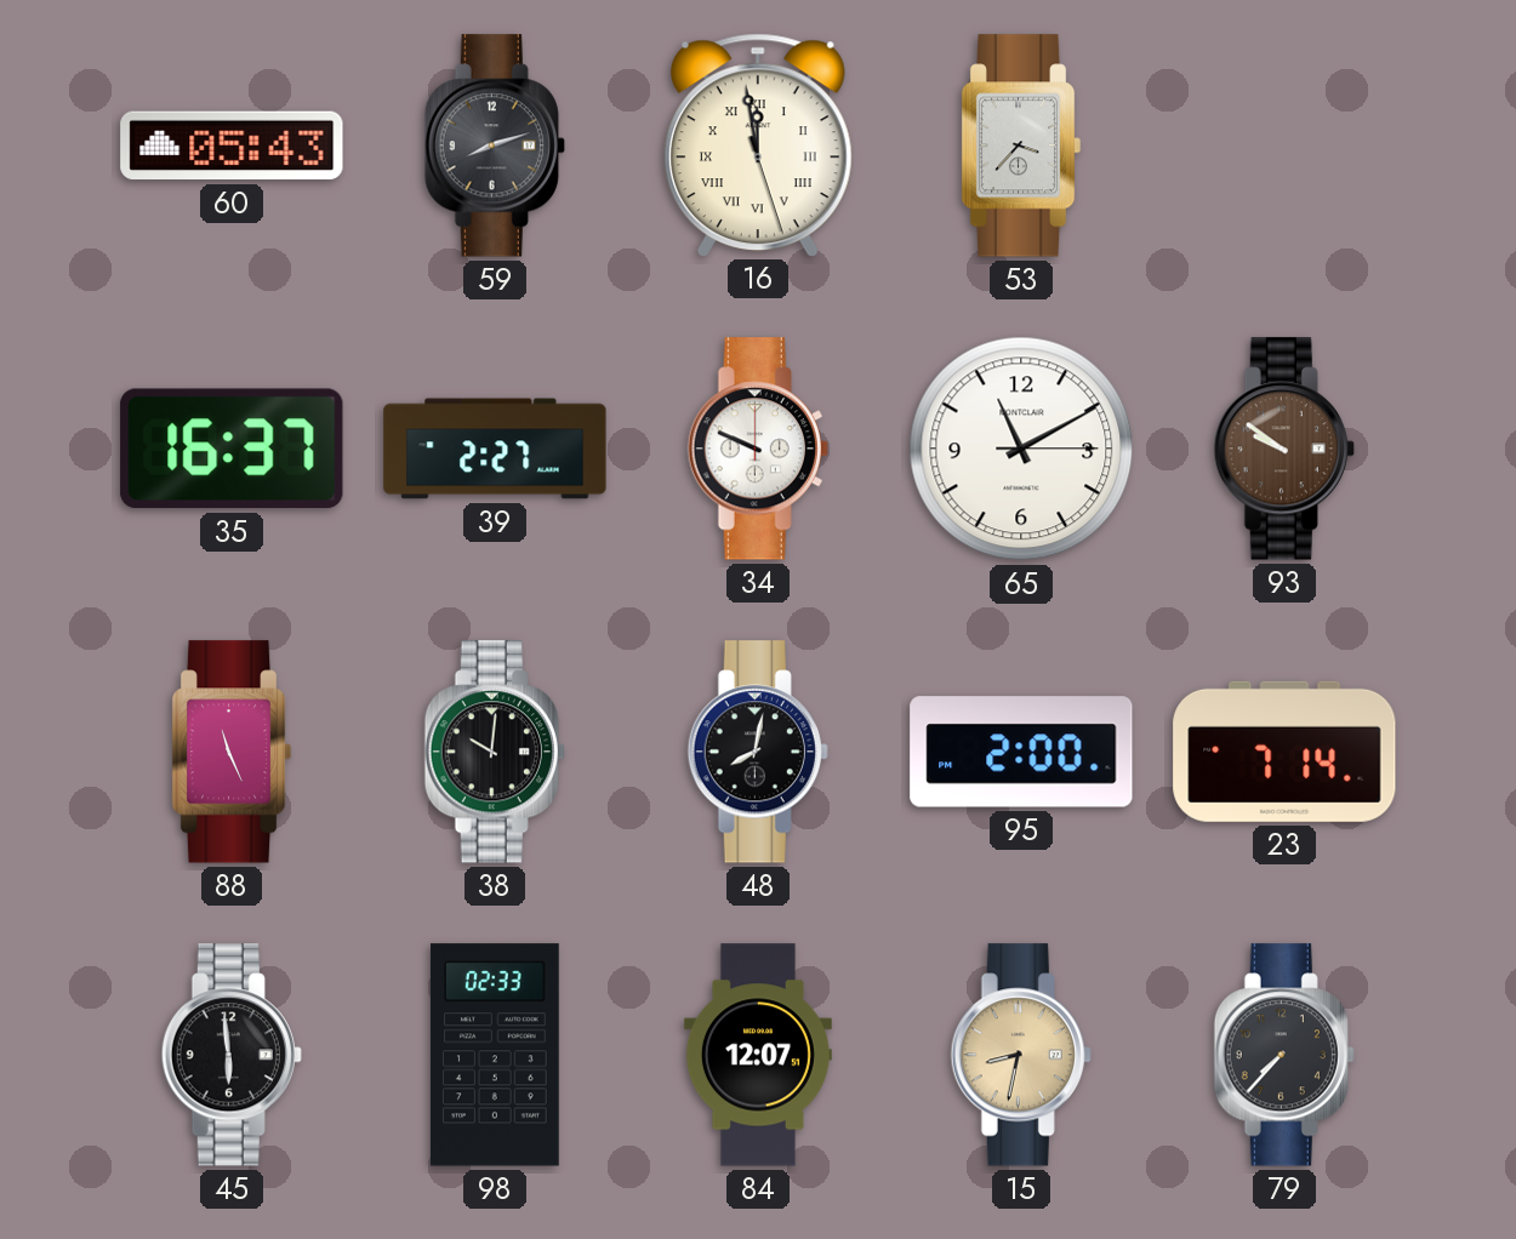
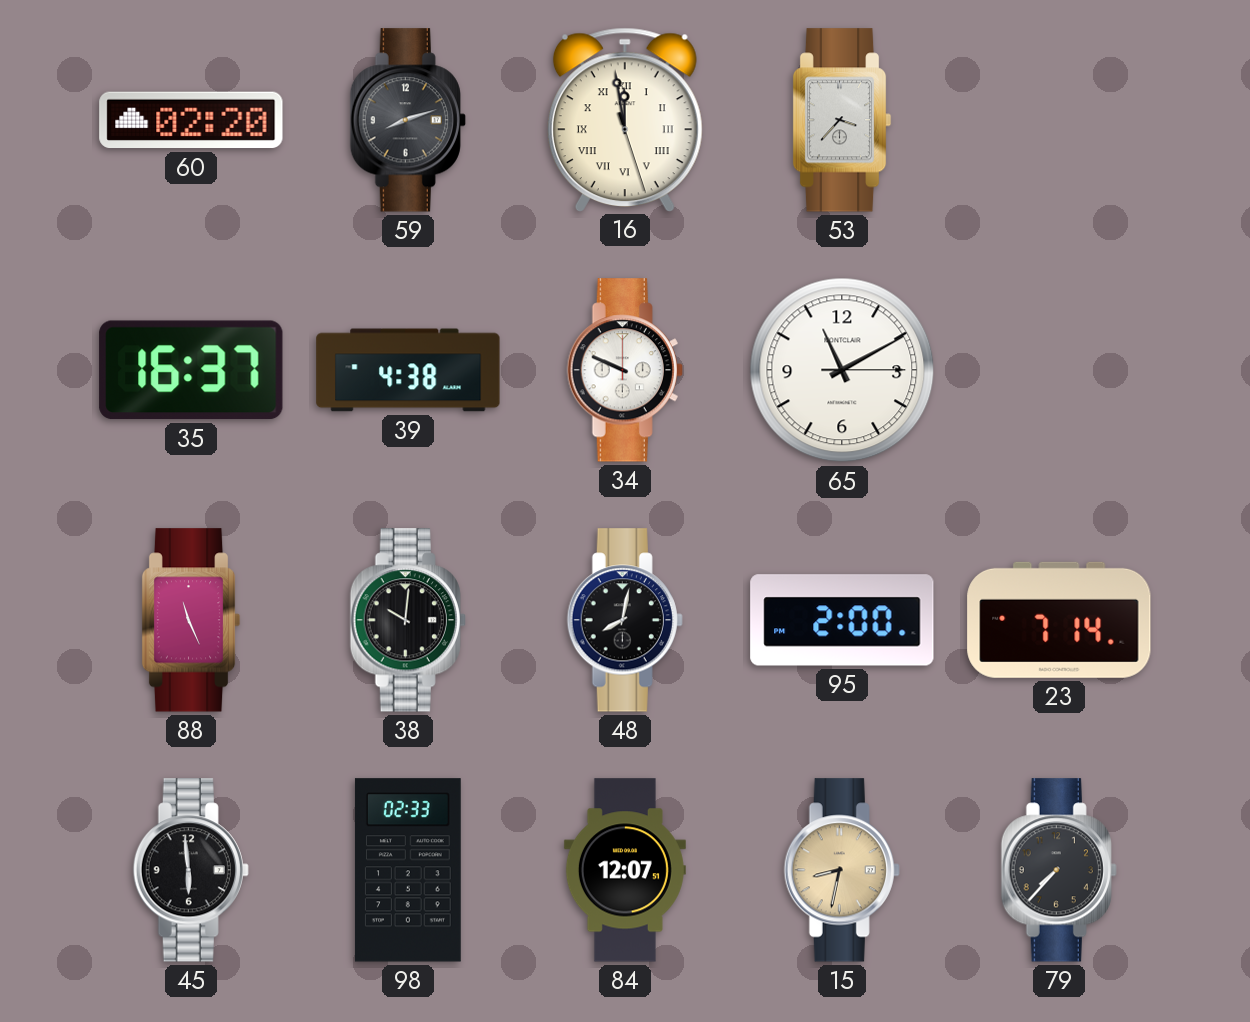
60: 05:43 -> 02:20
39: 2:27 -> 4:38
93: 9:51 -> none
